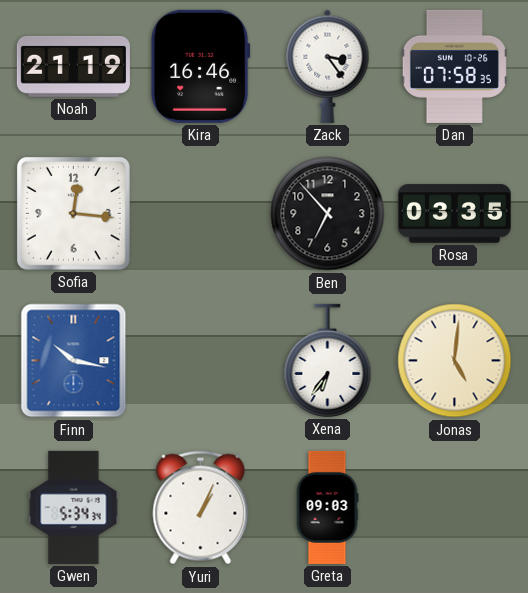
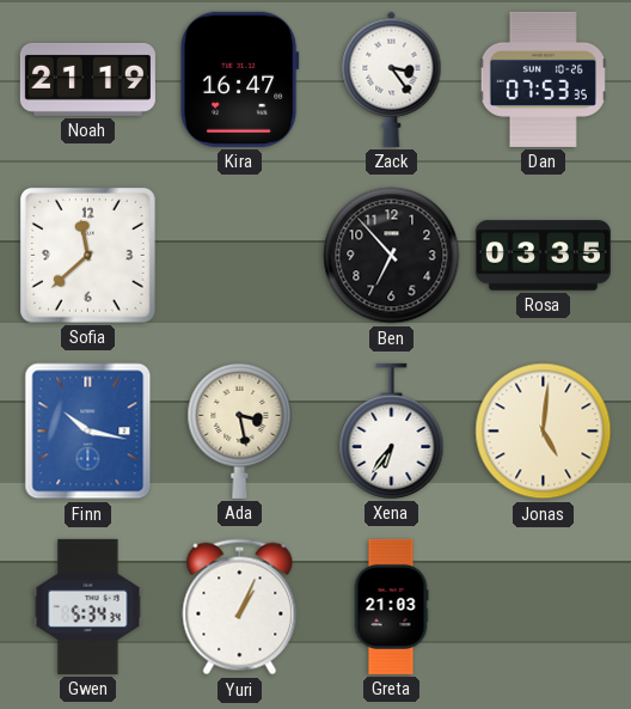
Kira: 16:46 -> 16:47
Dan: 07:58 -> 07:53
Sofia: 12:16 -> 11:38
Ada: none -> 3:28
Greta: 09:03 -> 21:03
